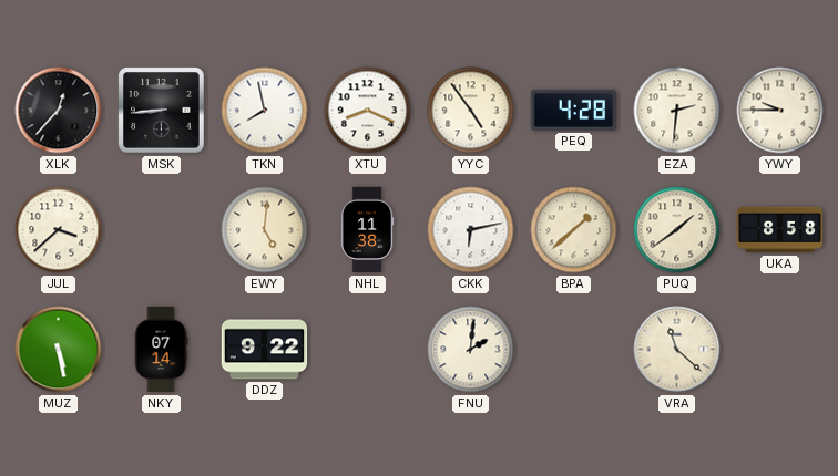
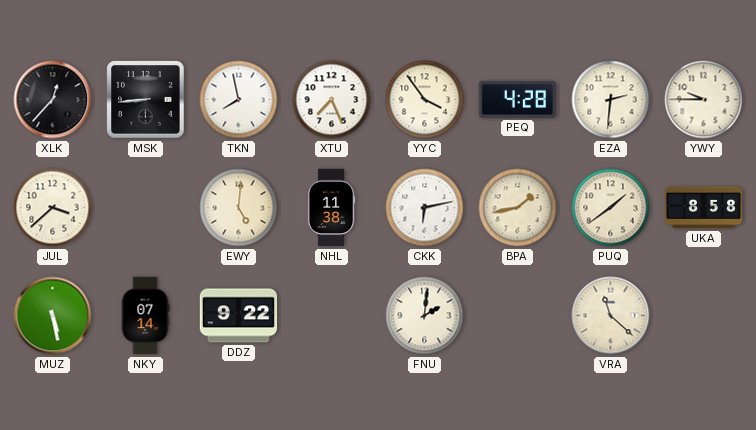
XTU: 8:19 -> 7:26
YYC: 4:54 -> 3:54
BPA: 1:38 -> 1:43
